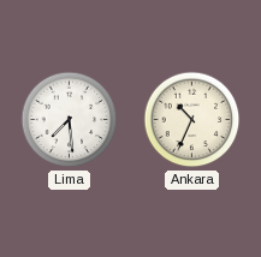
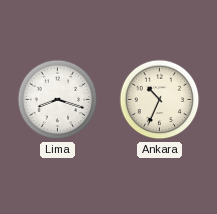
Lima: 7:29 -> 8:18
